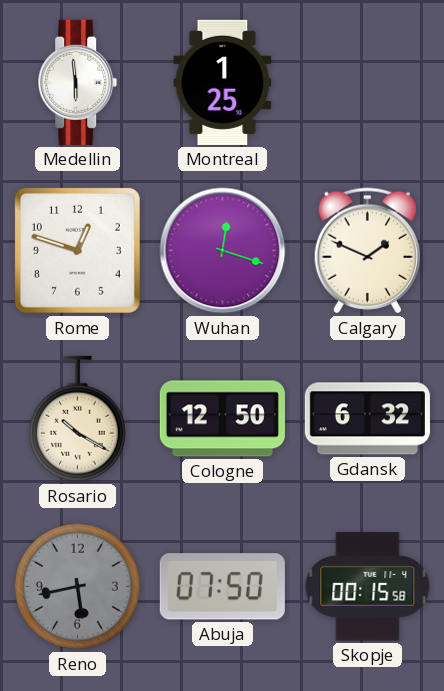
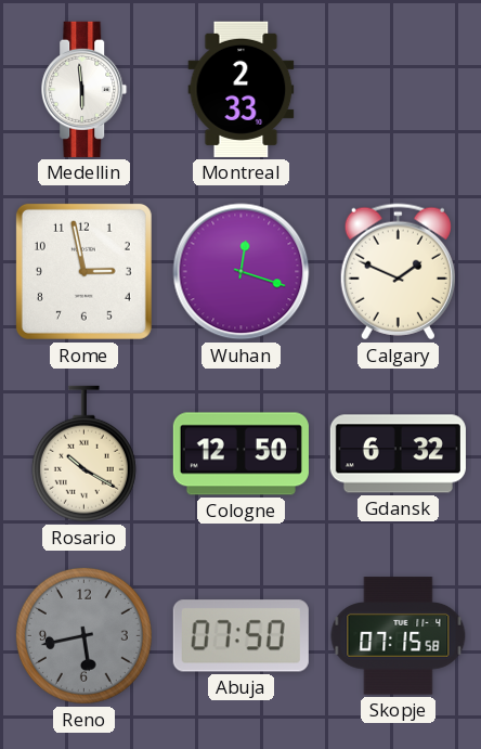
Montreal: 1:25 -> 2:33
Rome: 12:48 -> 2:58
Skopje: 00:15 -> 07:15
